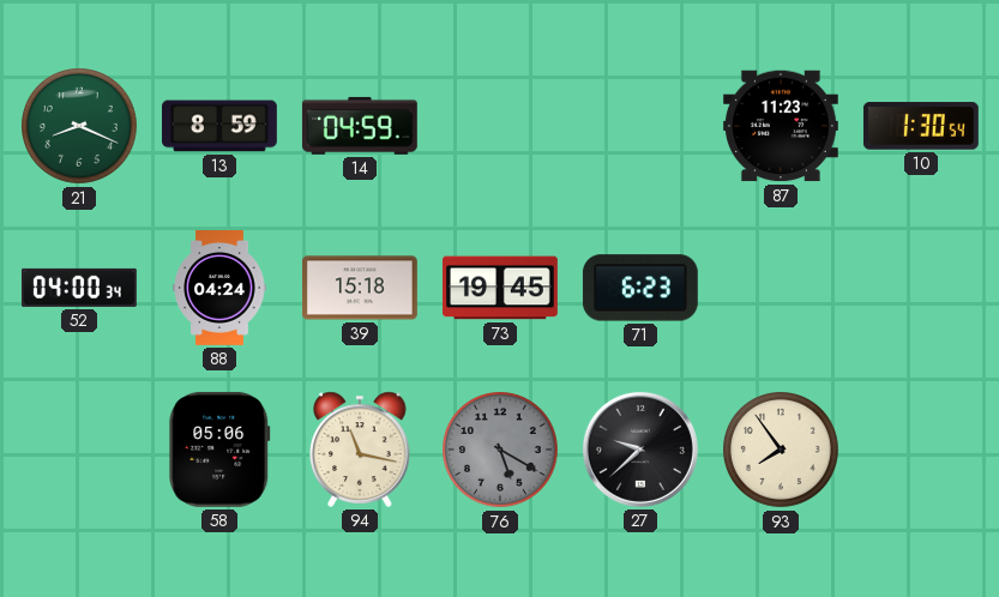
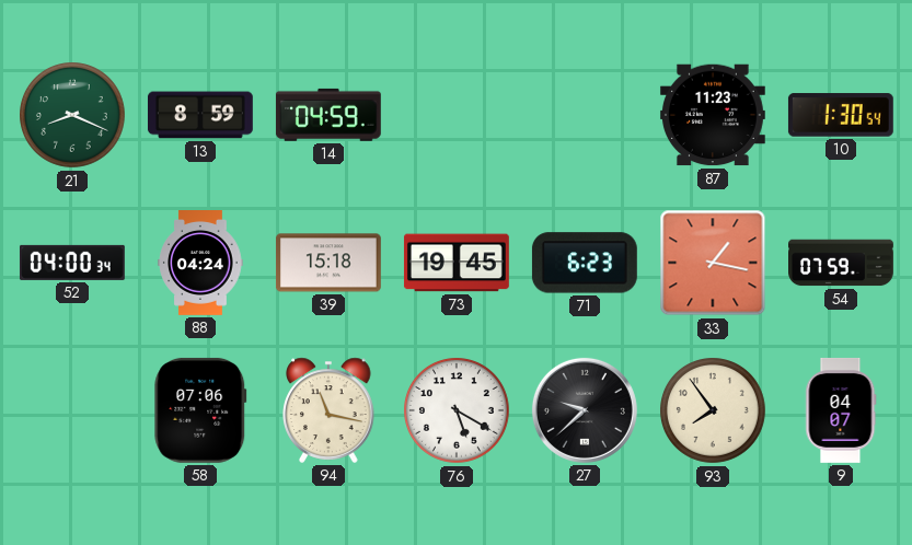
33: none -> 1:17
54: none -> 07:59
58: 05:06 -> 07:06
76 dial: grey -> white
9: none -> 04:07
